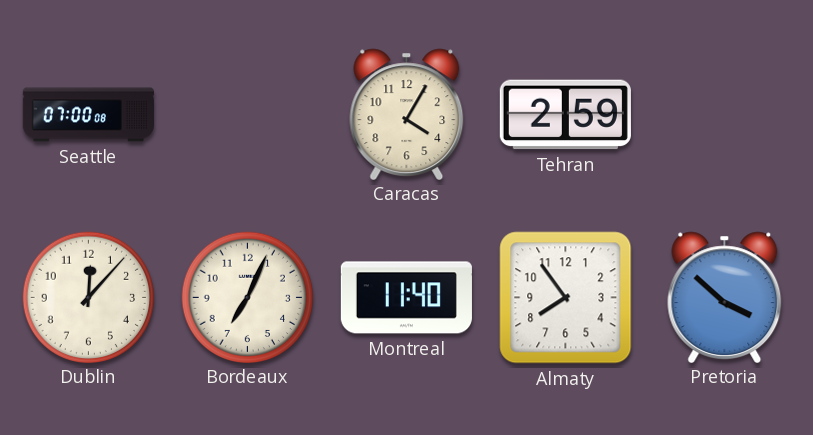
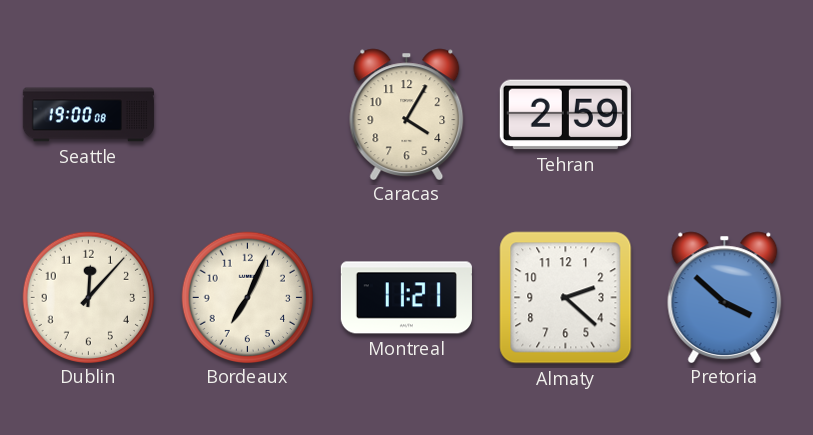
Seattle: 07:00 -> 19:00
Montreal: 11:40 -> 11:21
Almaty: 7:54 -> 2:22
